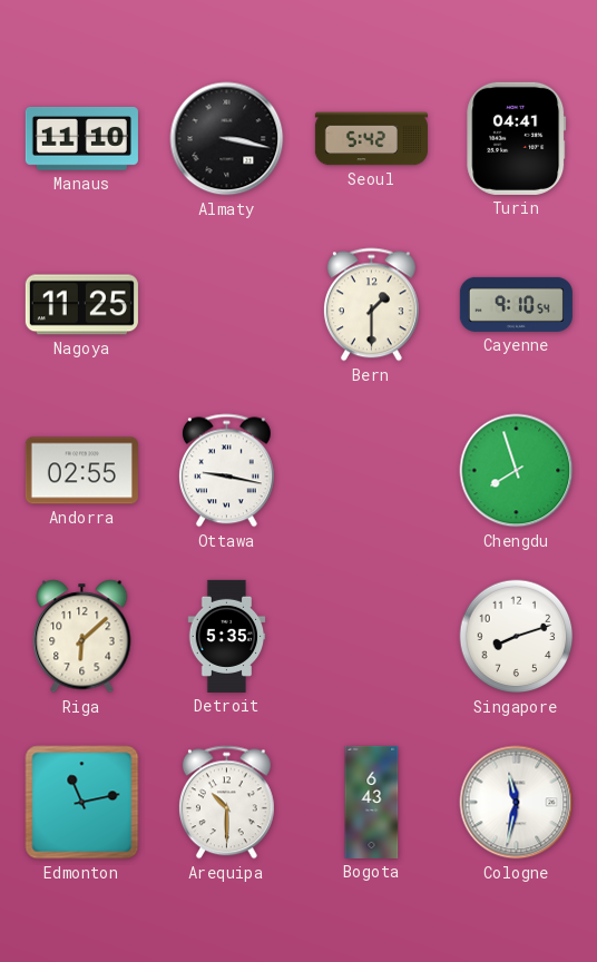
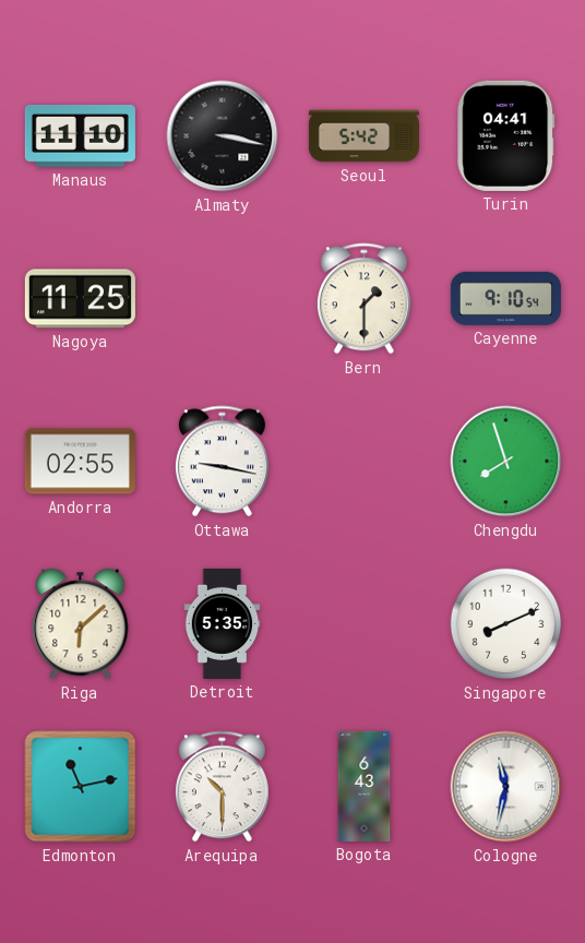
Singapore: 8:12 -> 8:11
